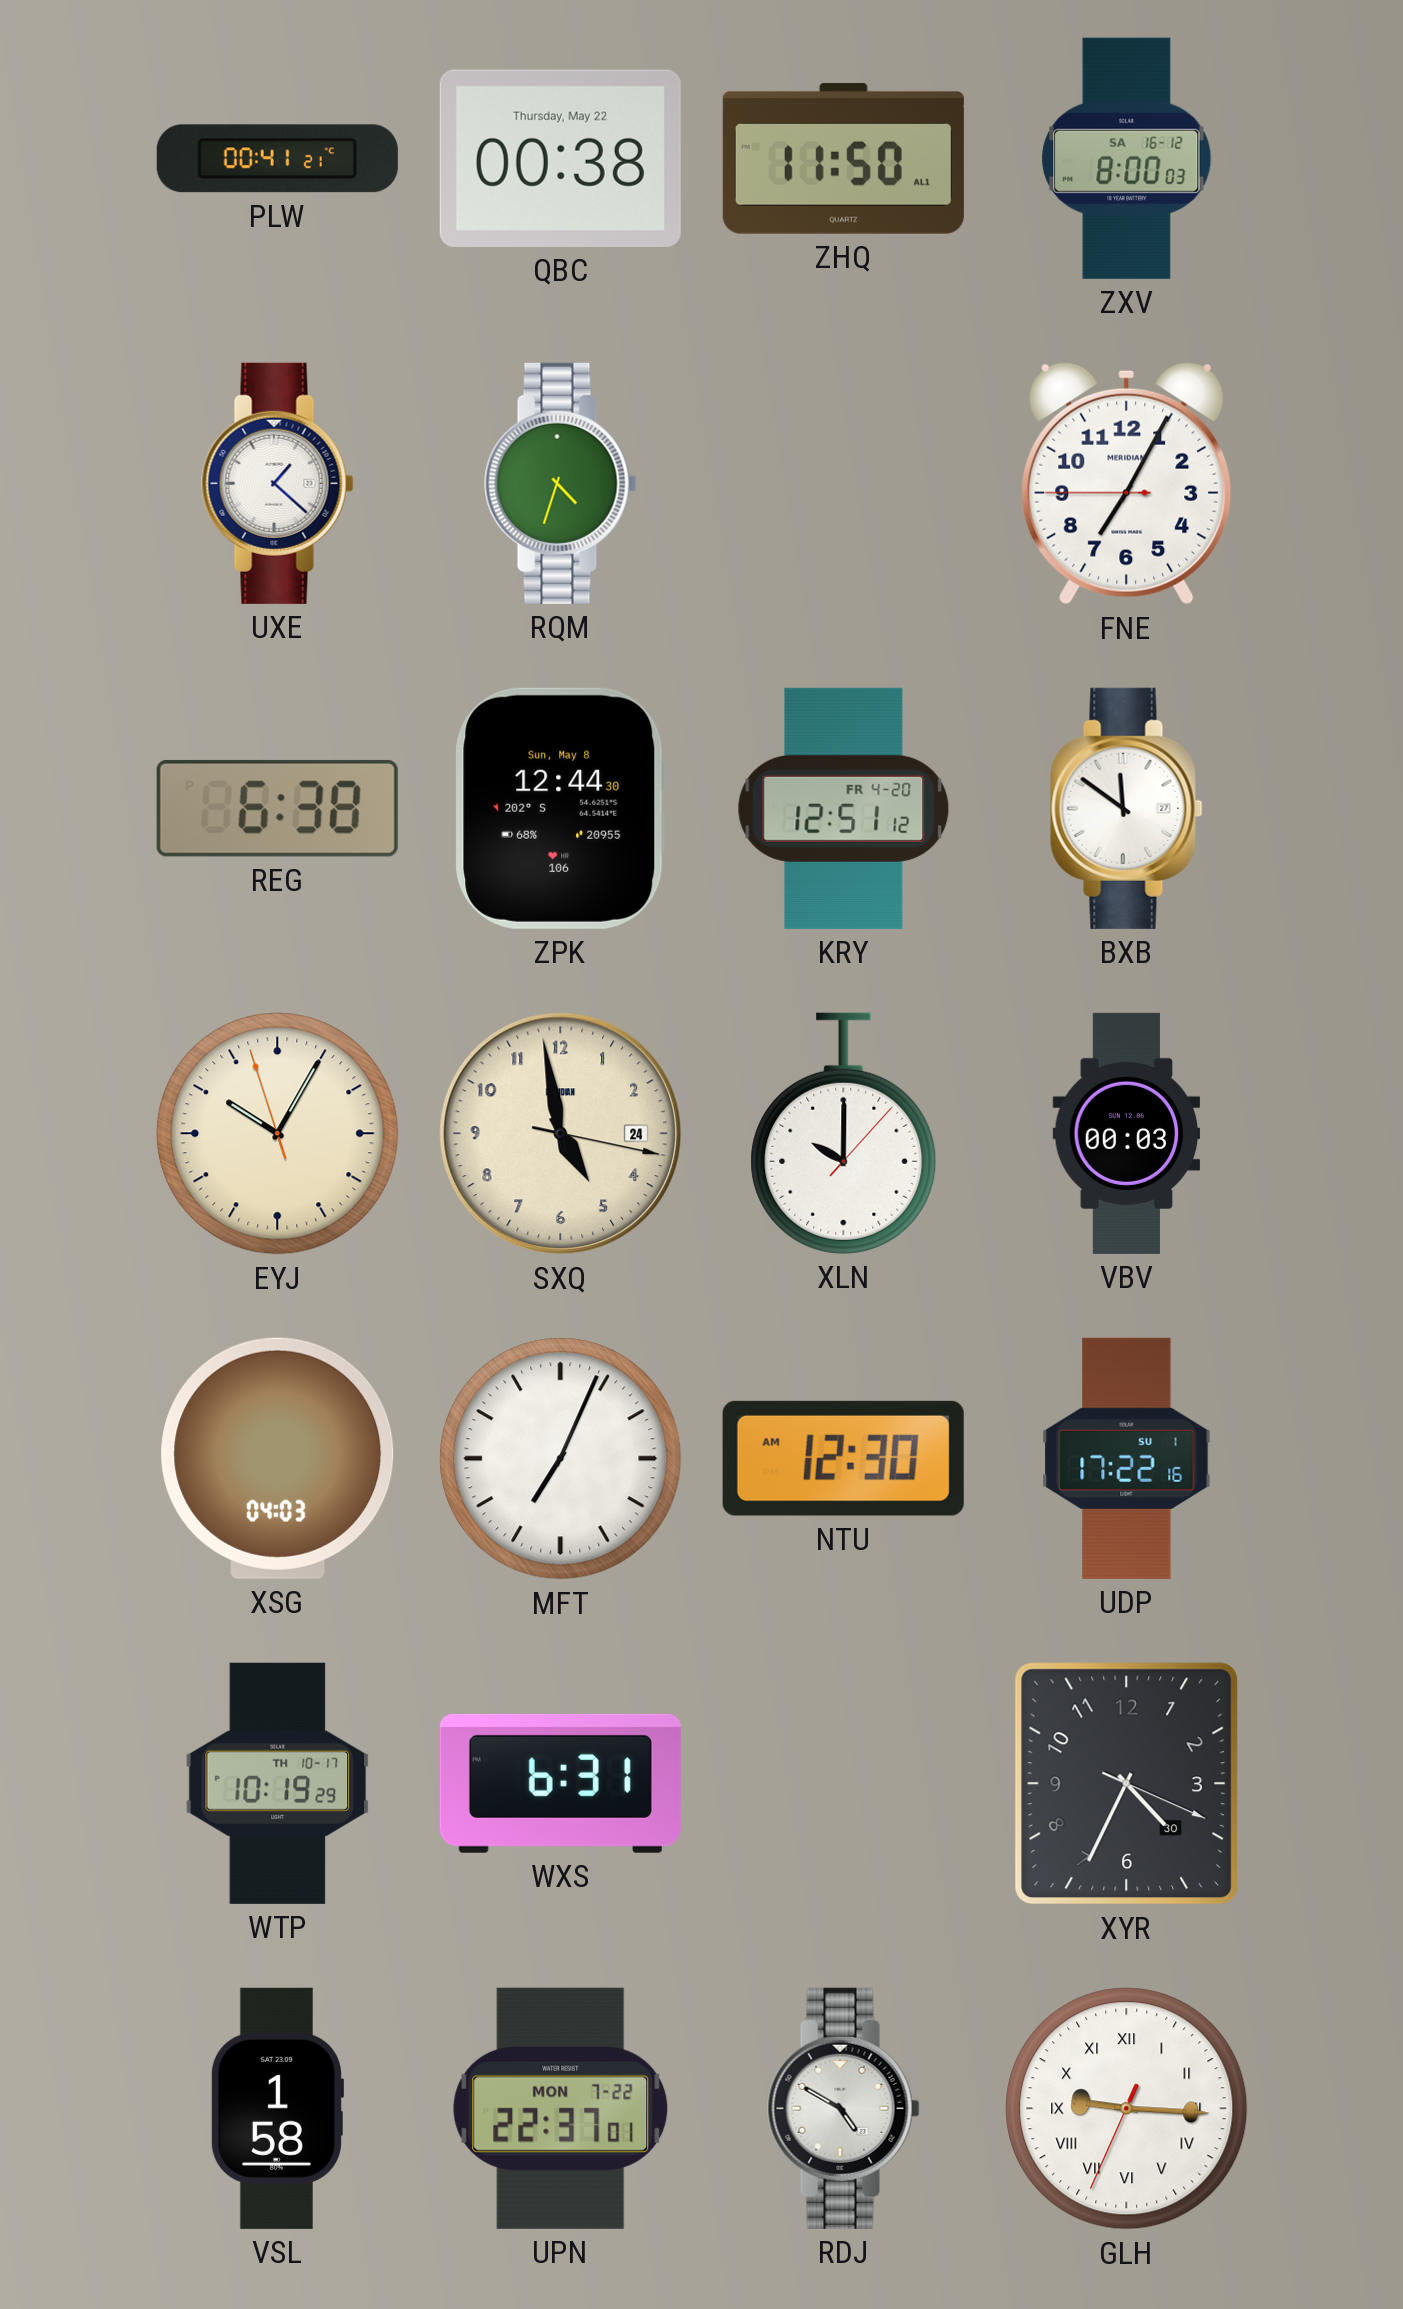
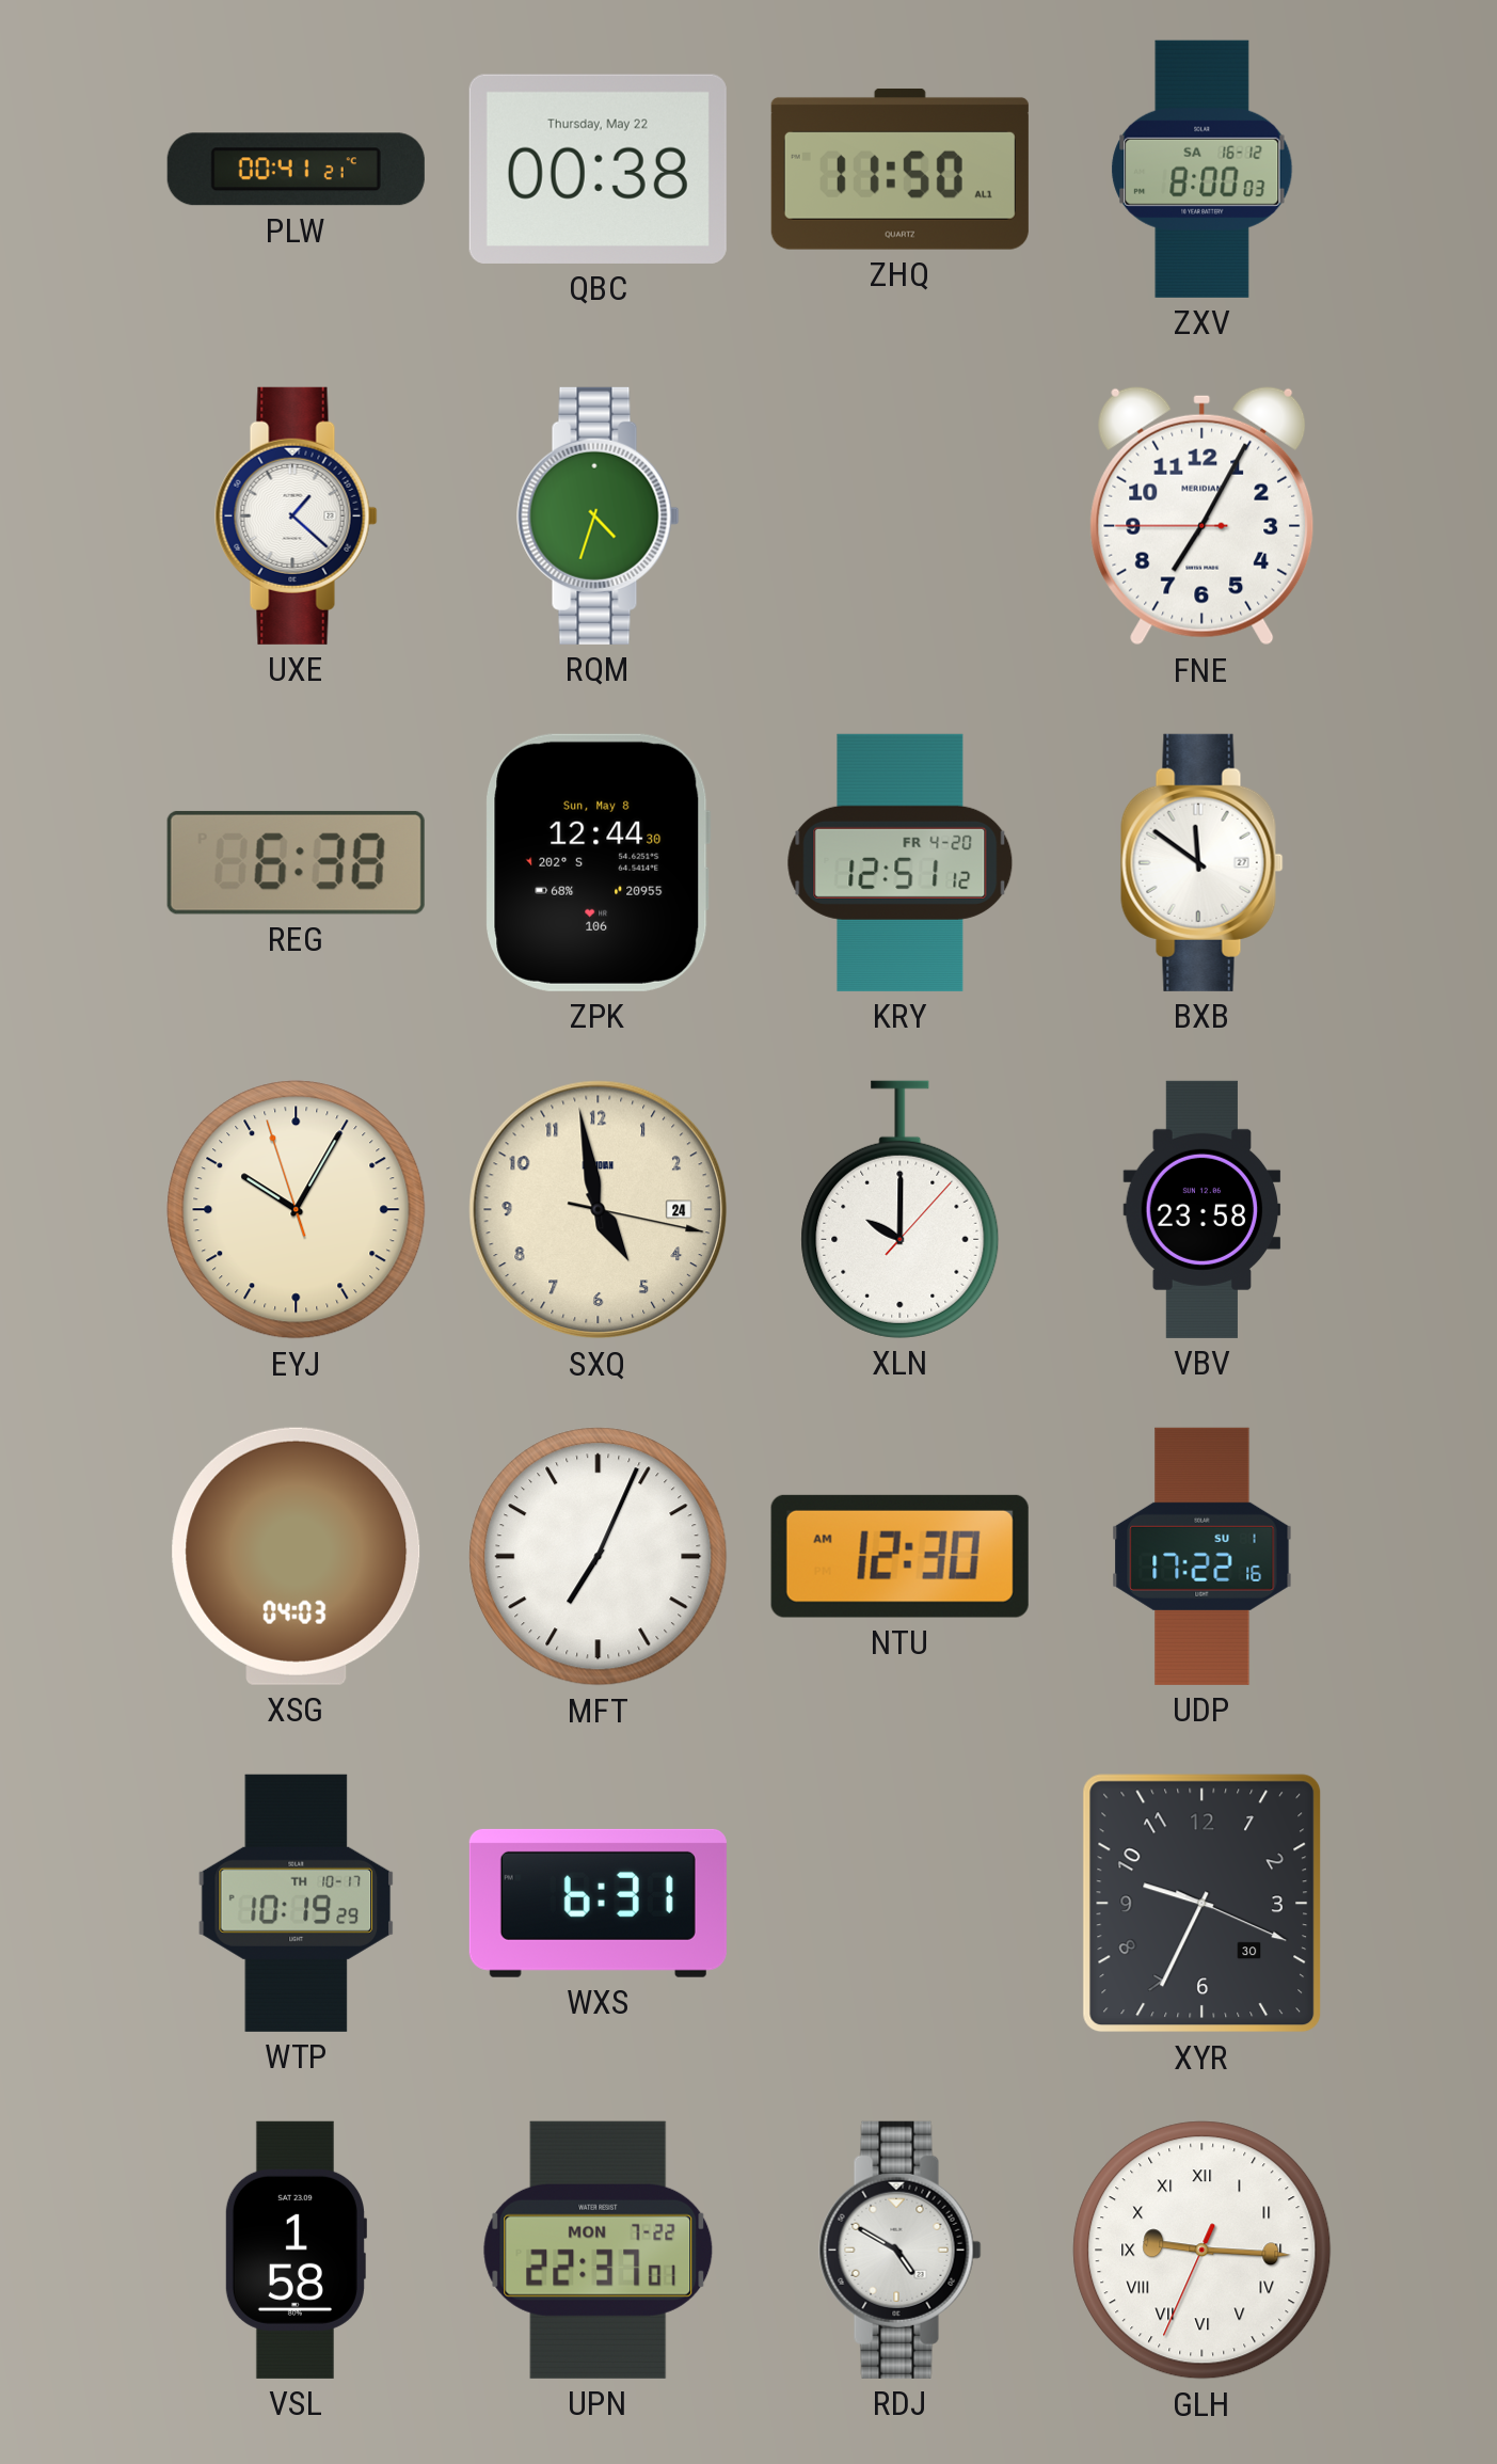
VBV: 00:03 -> 23:58
XYR: 4:34 -> 9:34
